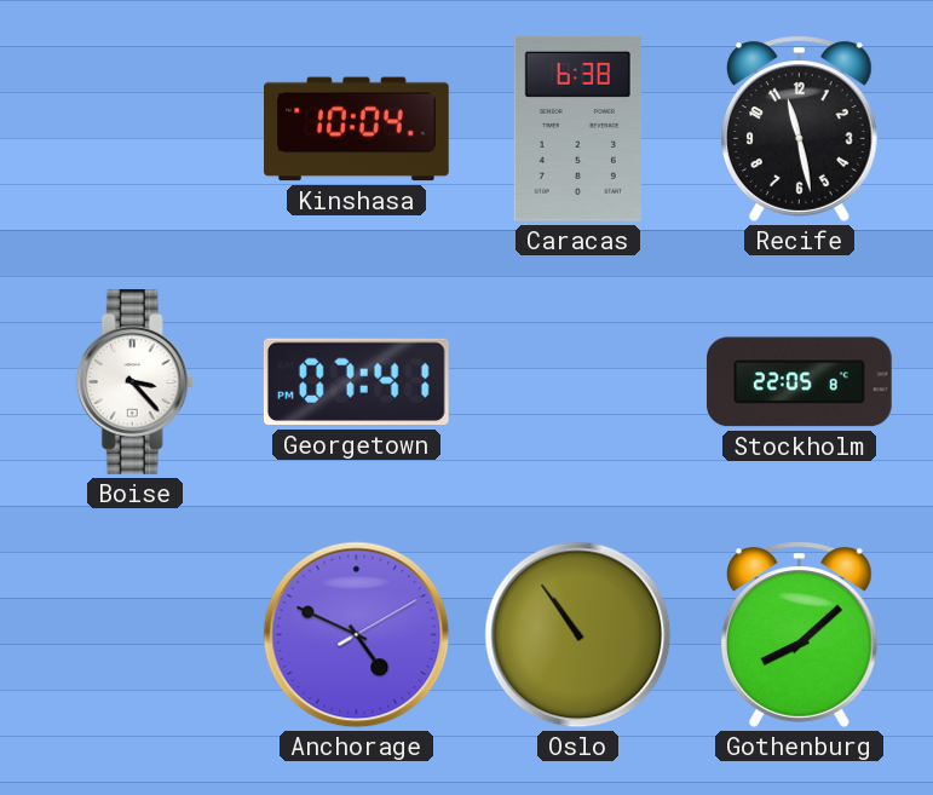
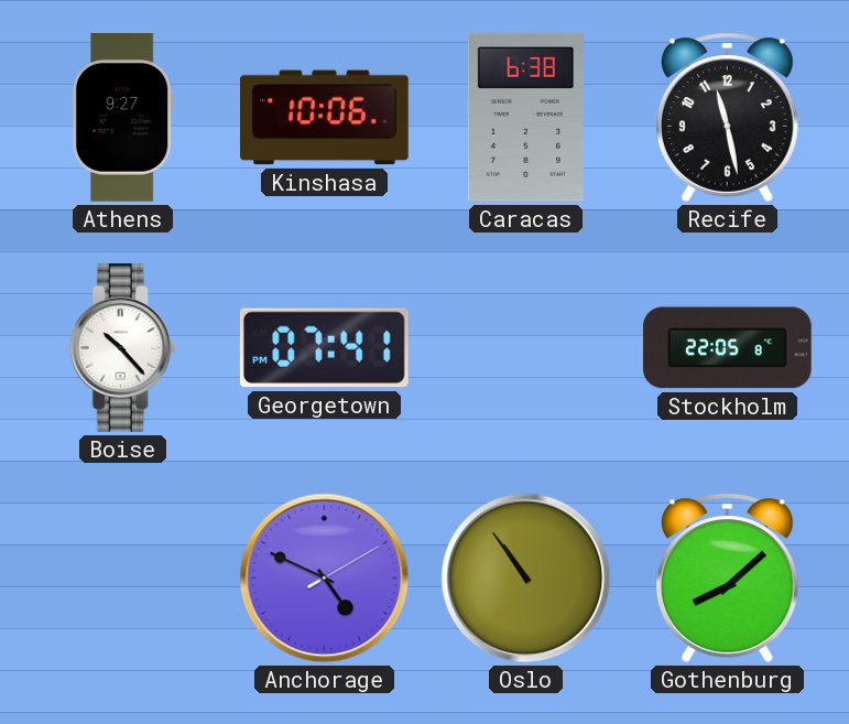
Athens: none -> 9:27
Kinshasa: 10:04 -> 10:06
Boise: 3:23 -> 10:23
